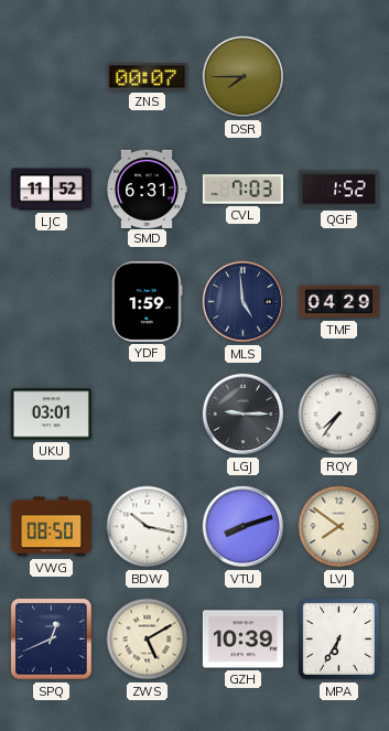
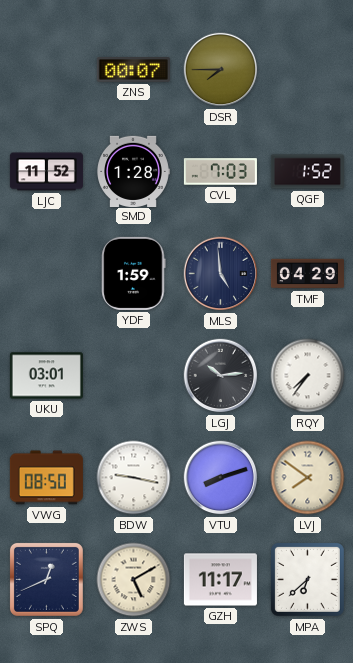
SMD: 6:31 -> 1:28
LGJ: 9:15 -> 10:14
BDW: 10:17 -> 9:17
GZH: 10:39 -> 11:17
MPA: 6:35 -> 6:38
